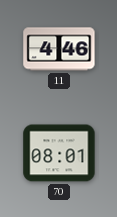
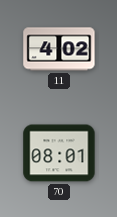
11: 4:46 -> 4:02
